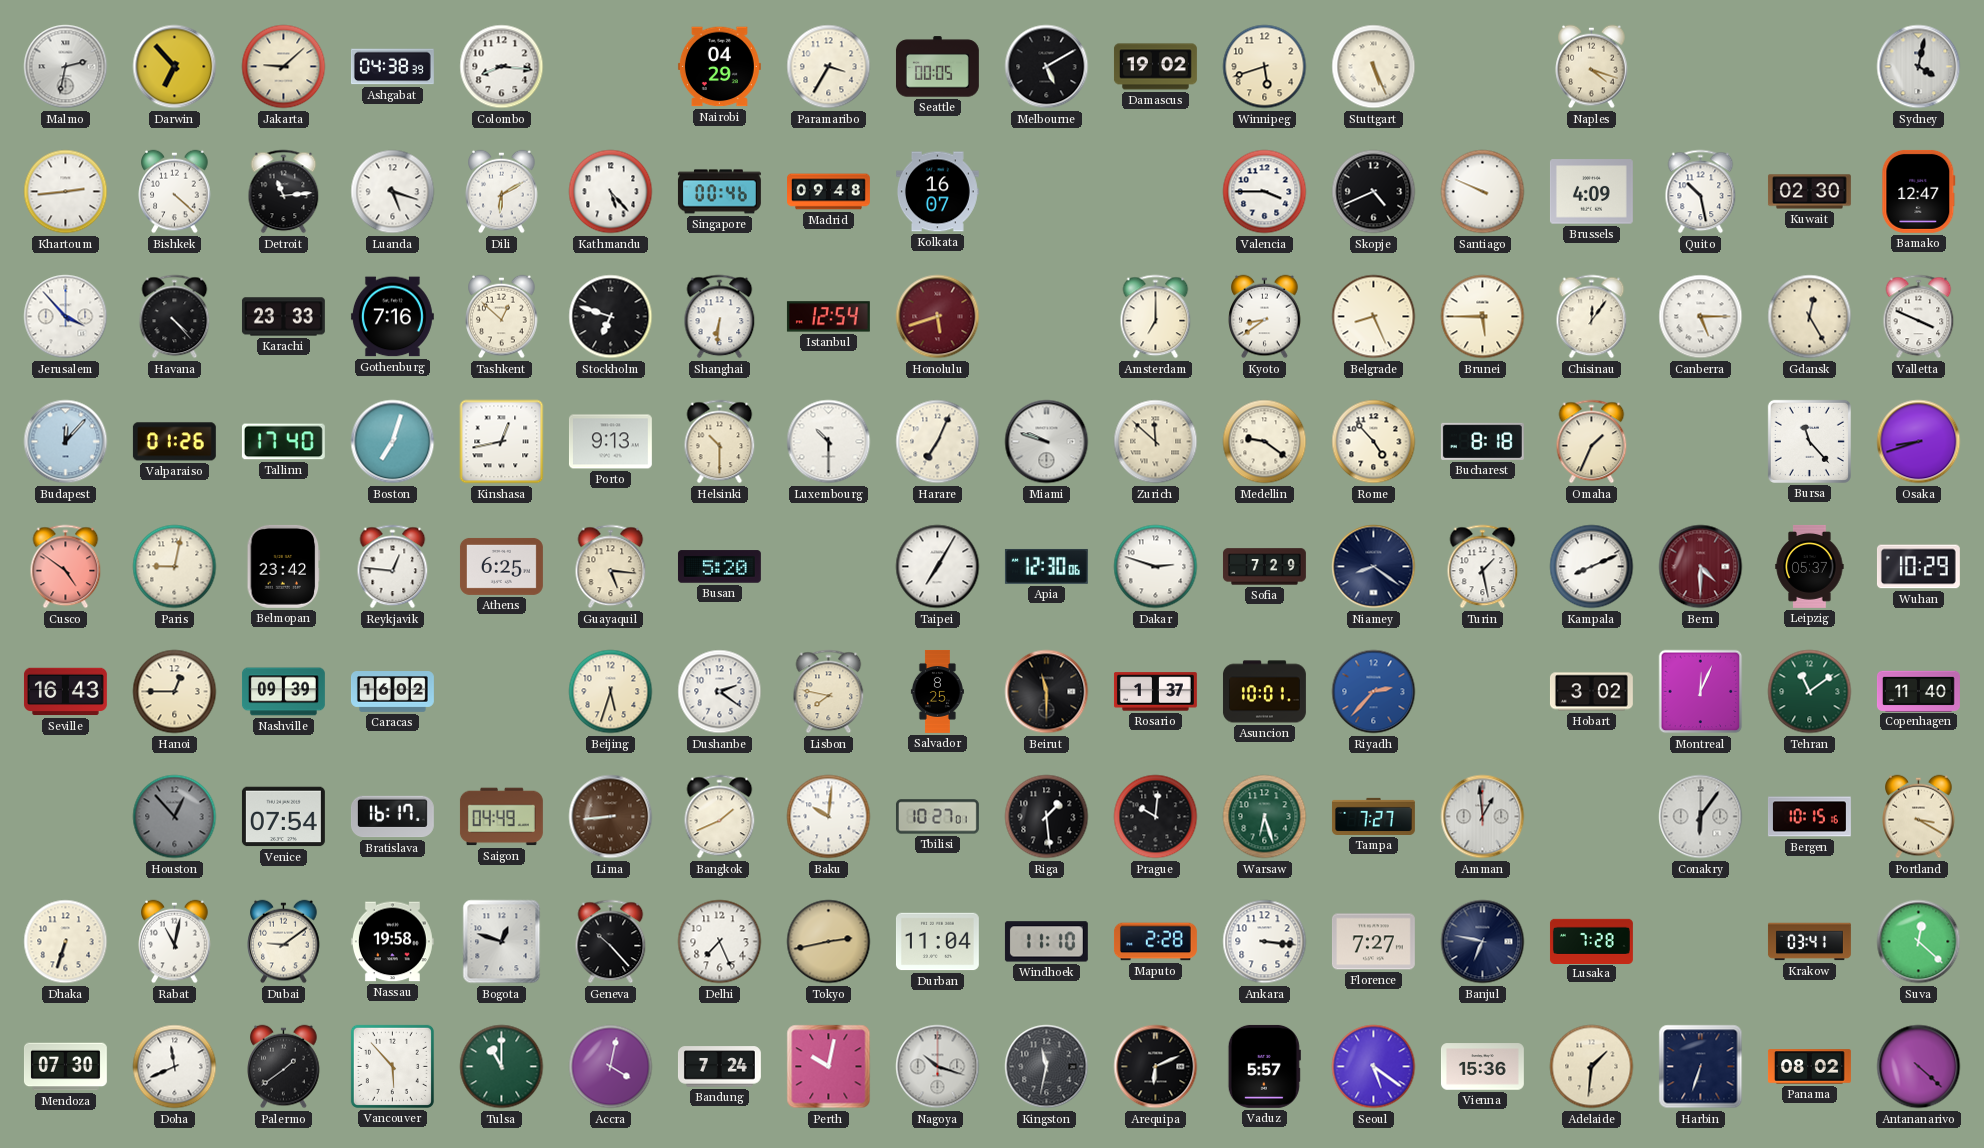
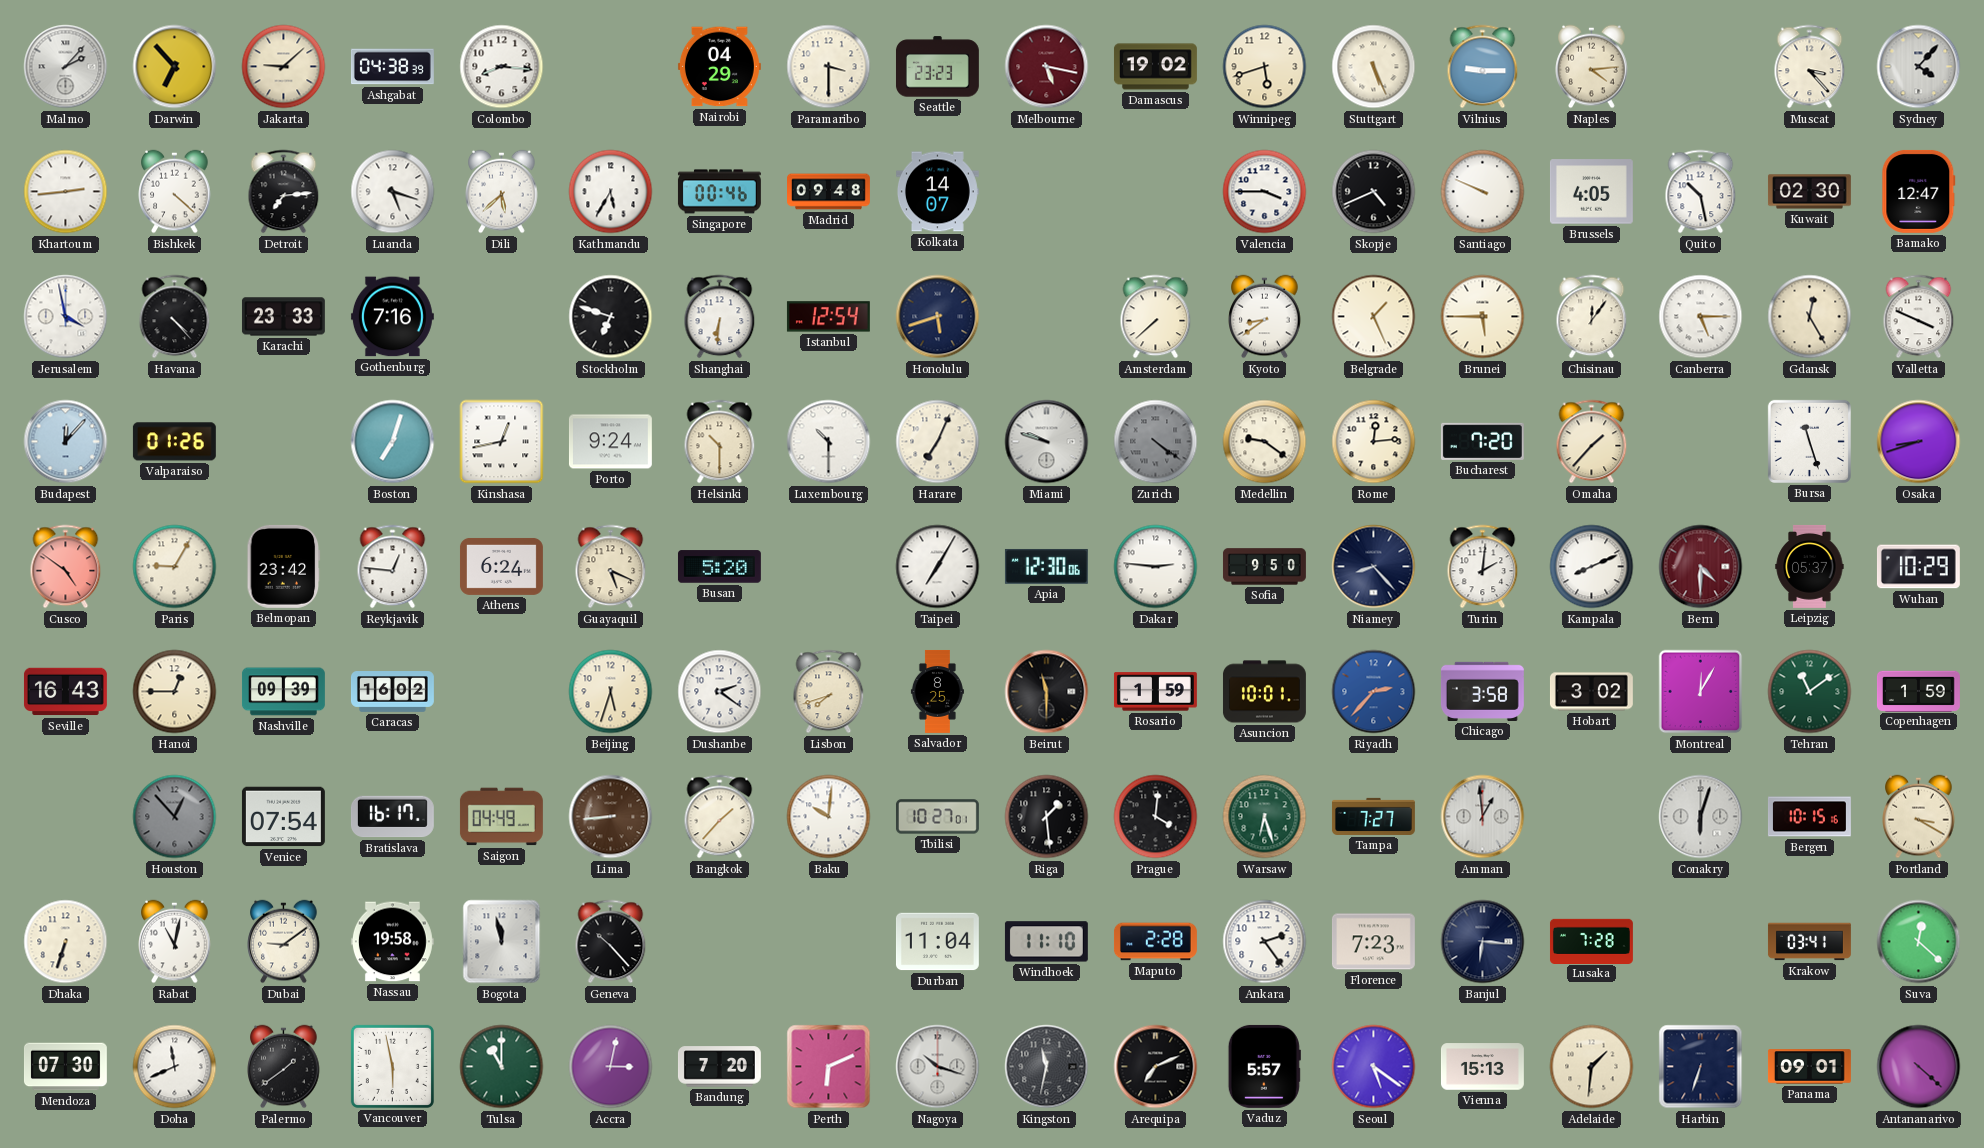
Malmo: 2:32 -> 2:07
Paramaribo: 3:35 -> 3:30
Seattle: 00:05 -> 23:23
Melbourne: 5:10 -> 5:17
Melbourne dial: black -> burgundy
Vilnius: none -> 9:15
Naples: 4:18 -> 4:14
Muscat: none -> 3:23
Sydney: 4:02 -> 4:07
Detroit: 11:14 -> 7:14
Dili: 6:10 -> 5:38
Kathmandu: 5:23 -> 5:35
Kolkata: 16:07 -> 14:07
Brussels: 4:09 -> 4:05
Jerusalem: 3:53 -> 3:58
Tashkent: 12:52 -> none
Honolulu dial: burgundy -> navy
Amsterdam: 7:00 -> 7:38
Belgrade: 8:26 -> 1:26
Tallinn: 17:40 -> none
Porto: 9:13 -> 9:24
Zurich: 11:52 -> 4:21
Zurich dial: cream -> grey
Rome: 4:53 -> 12:14
Bucharest: 8:18 -> 7:20
Omaha: 1:34 -> 1:37
Bursa: 11:23 -> 11:27
Paris: 9:02 -> 9:05
Athens: 6:25 -> 6:24
Guayaquil: 5:16 -> 5:19
Dakar: 2:48 -> 2:46
Sofia: 7:29 -> 9:50
Niamey: 8:21 -> 8:23
Turin: 1:28 -> 2:01
Lisbon: 7:47 -> 7:42
Rosario: 1:37 -> 1:59
Chicago: none -> 3:58
Montreal: 12:04 -> 12:05
Copenhagen: 11:40 -> 1:59
Bangkok: 1:41 -> 1:37
Prague: 10:01 -> 4:01
Conakry: 6:06 -> 6:03
Bogota: 12:48 -> 11:58
Delhi: 7:26 -> none
Tokyo: 2:43 -> none
Ankara: 3:16 -> 2:24
Florence: 7:27 -> 7:23
Banjul: 6:47 -> 6:16
Vancouver: 5:53 -> 5:58
Accra: 4:02 -> 3:02
Bandung: 7:24 -> 7:20
Perth: 10:02 -> 6:11
Arequipa: 6:11 -> 7:11
Vienna: 15:36 -> 15:13
Panama: 08:02 -> 09:01
